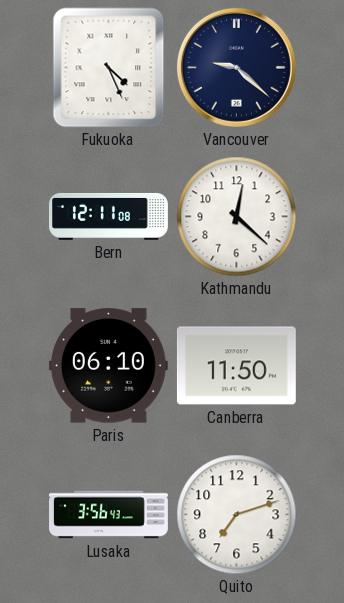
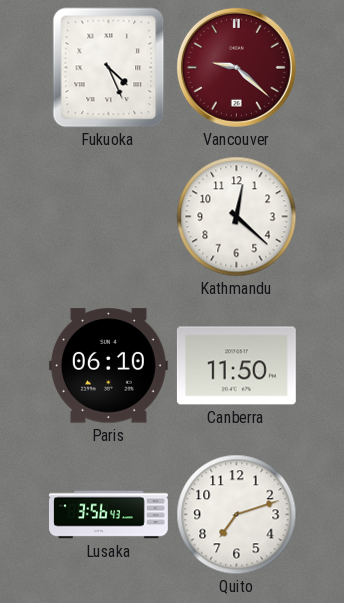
Vancouver dial: navy -> burgundy
Bern: 12:11 -> none
